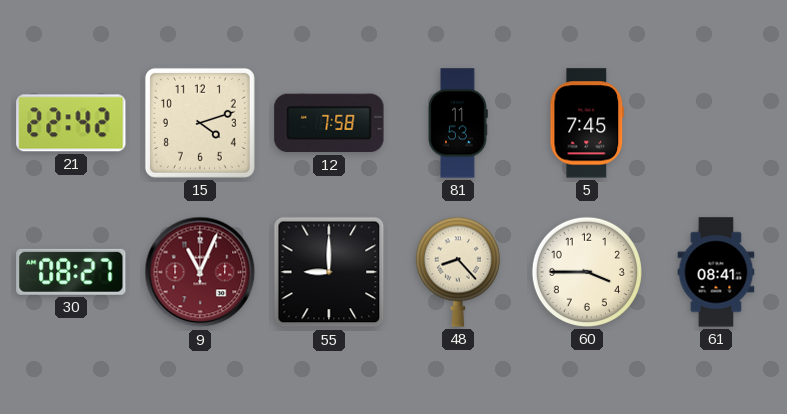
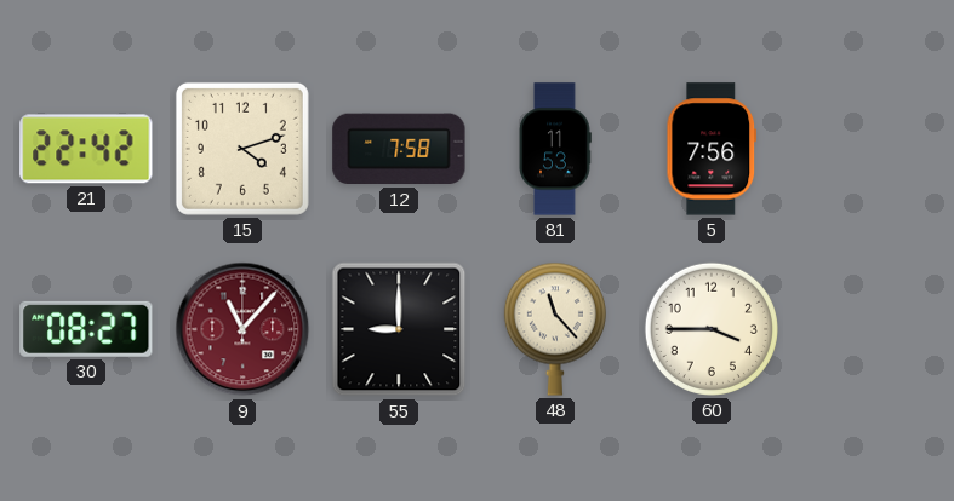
5: 7:45 -> 7:56
9: 11:04 -> 11:07
48: 8:23 -> 11:23
61: 08:41 -> none
